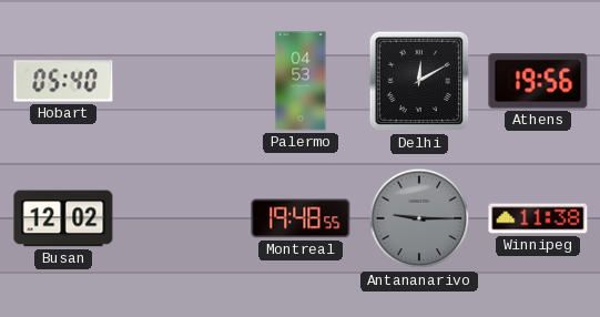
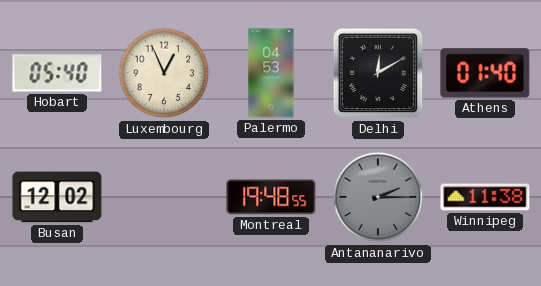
Luxembourg: none -> 12:56
Athens: 19:56 -> 01:40
Antananarivo: 9:15 -> 2:15
